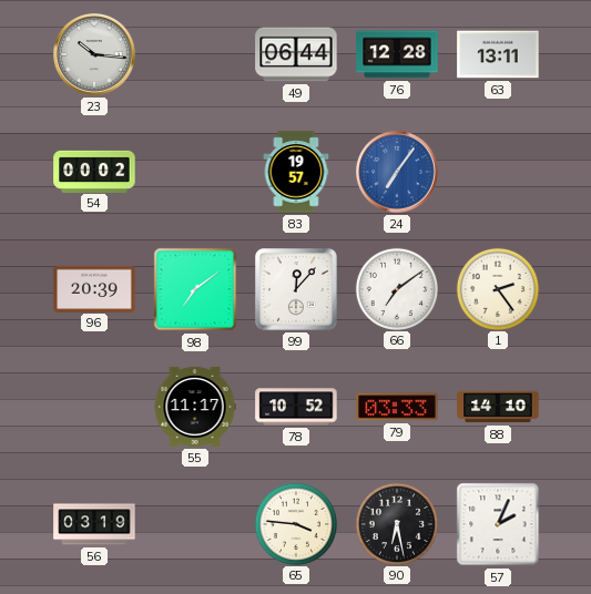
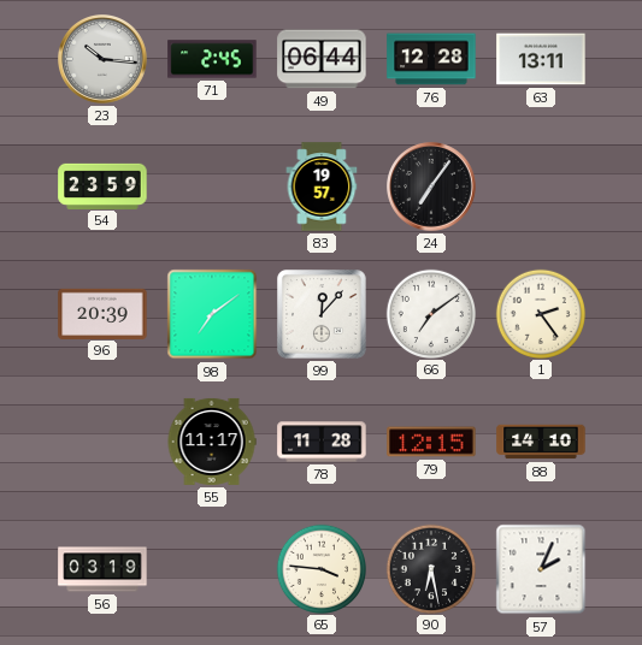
71: none -> 2:45
54: 00:02 -> 23:59
24 dial: blue -> black
78: 10:52 -> 11:28
79: 03:33 -> 12:15
